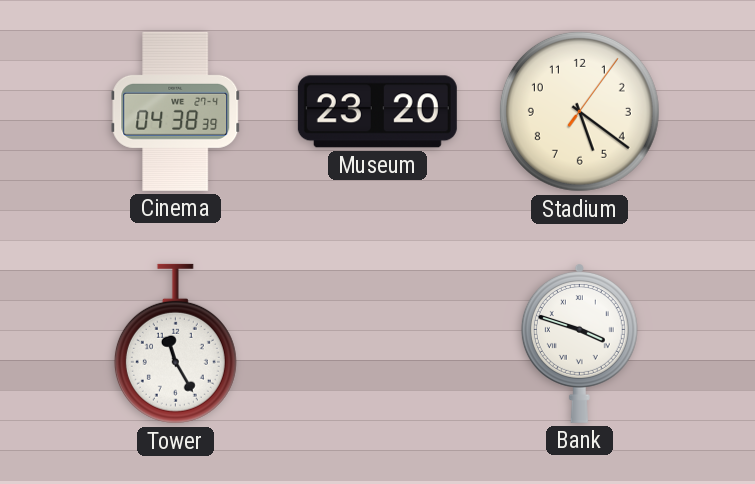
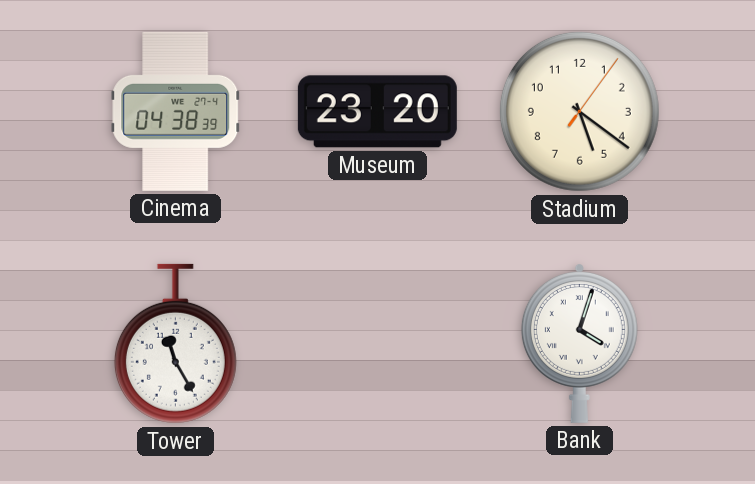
Bank: 3:48 -> 4:03
